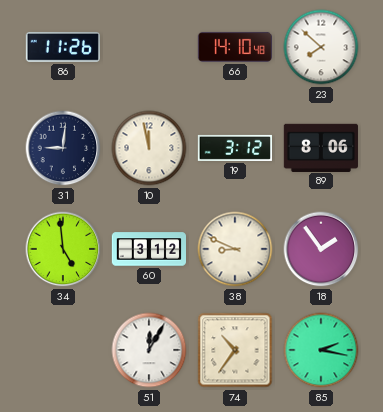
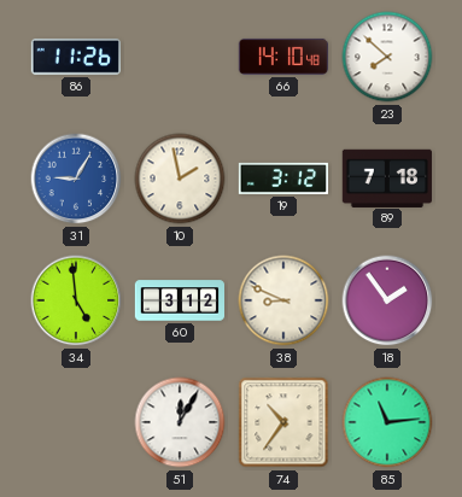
31: 9:01 -> 9:05
31 dial: navy -> blue
10: 11:58 -> 1:58
89: 8:06 -> 7:18
85: 2:17 -> 11:14
